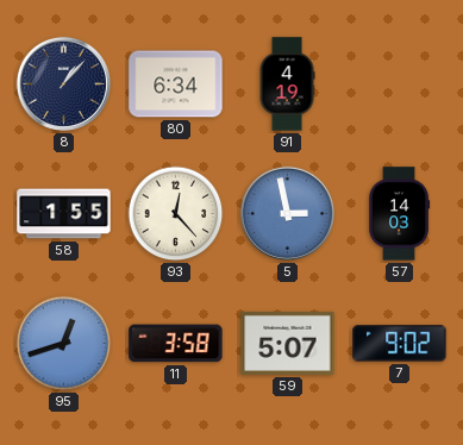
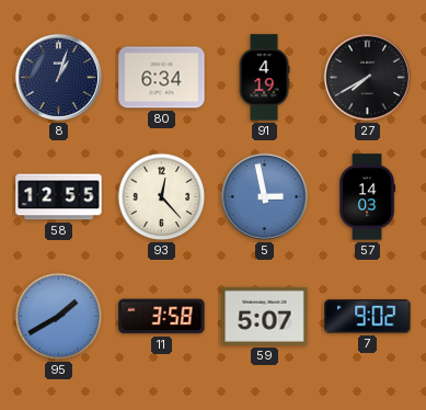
8: 1:07 -> 1:03
27: none -> 7:40
58: 1:55 -> 12:55
95: 12:42 -> 1:40
